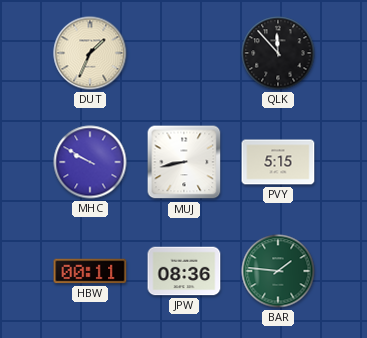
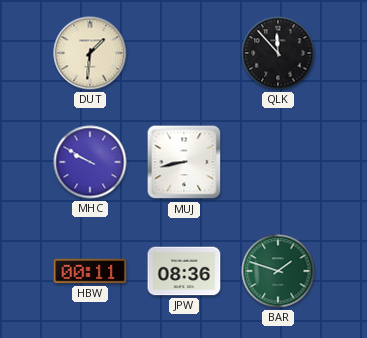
DUT: 1:34 -> 1:31
PVY: 5:15 -> none
BAR: 1:46 -> 1:48
